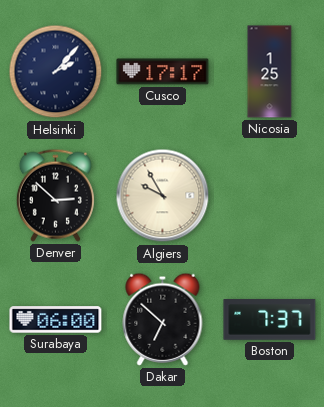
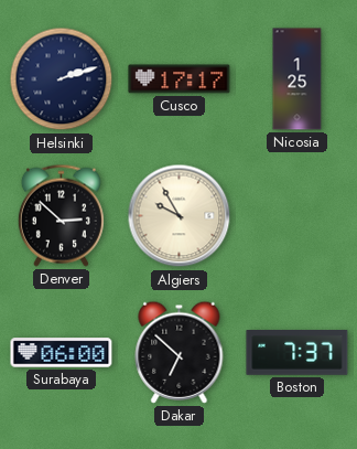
Helsinki: 2:07 -> 2:12
